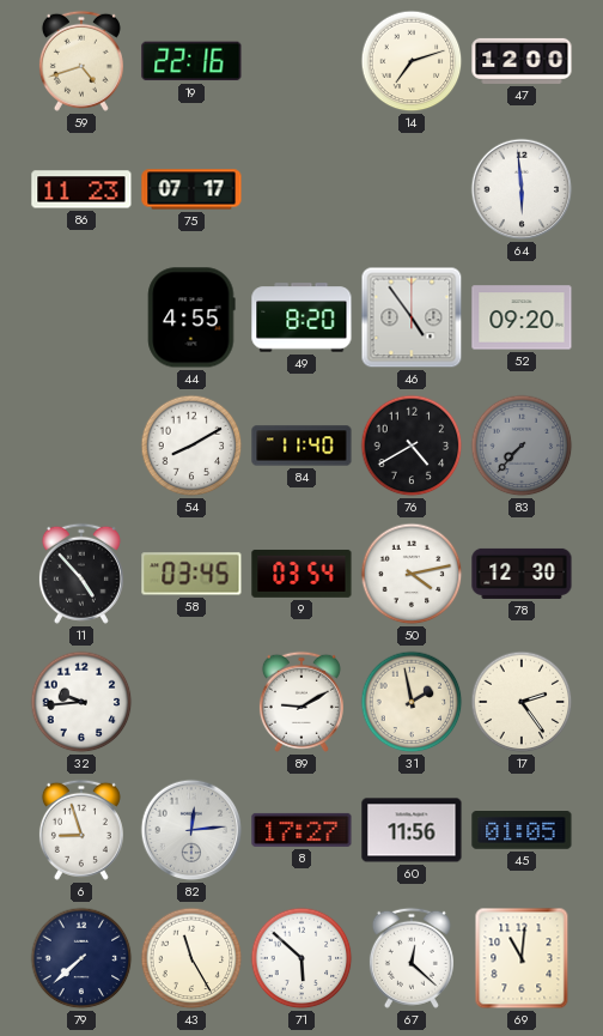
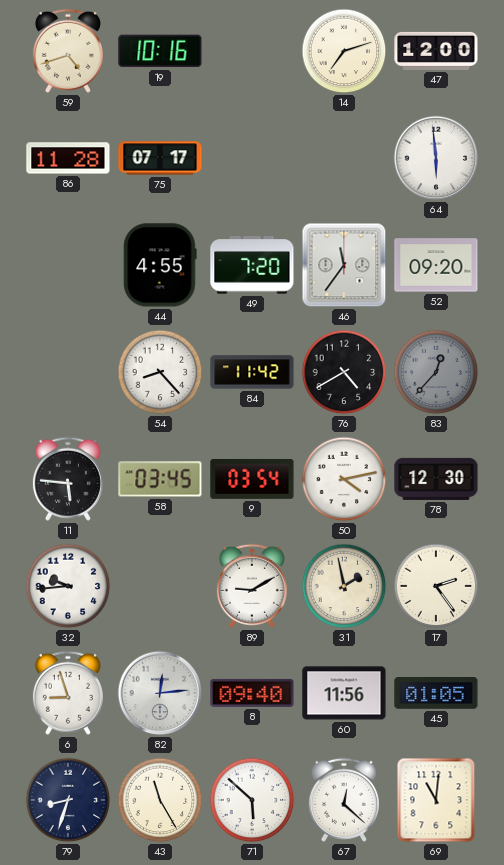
19: 22:16 -> 10:16
86: 11:23 -> 11:28
49: 8:20 -> 7:20
46: 4:54 -> 11:36
54: 8:10 -> 8:23
84: 11:40 -> 11:42
83: 7:37 -> 12:37
11: 4:53 -> 5:46
8: 17:27 -> 09:40
79: 7:38 -> 8:33
